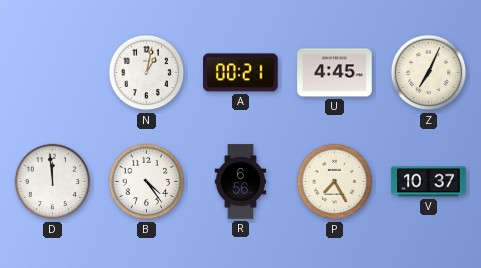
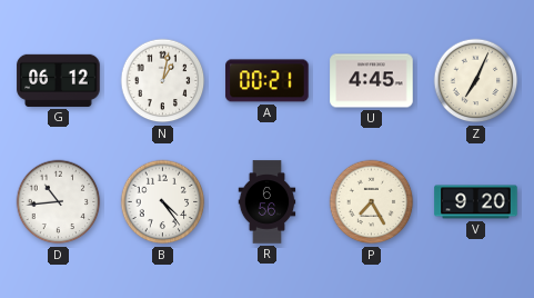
G: none -> 06:12
D: 11:59 -> 10:44
V: 10:37 -> 9:20
